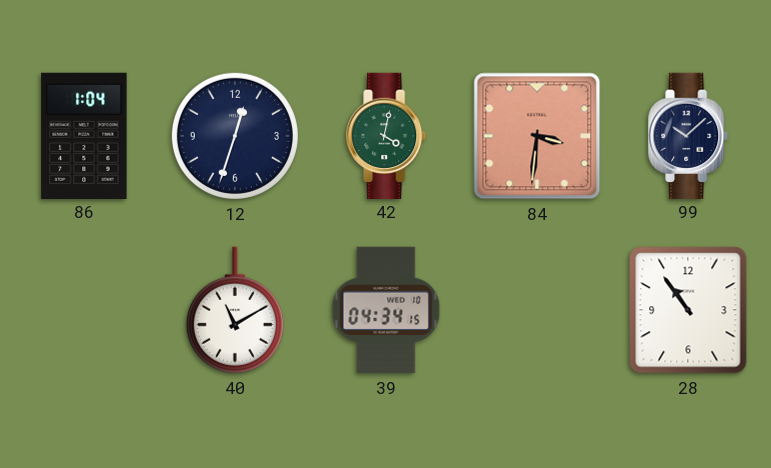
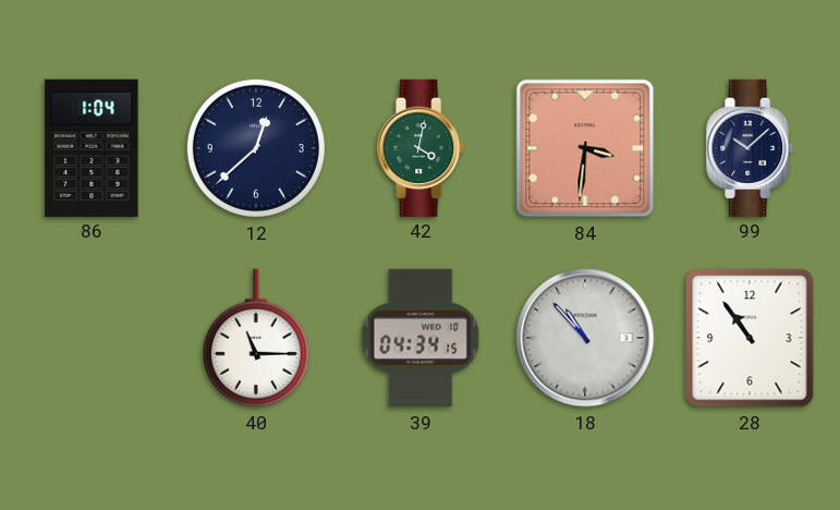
12: 12:33 -> 12:38
40: 11:10 -> 11:15
18: none -> 10:53
